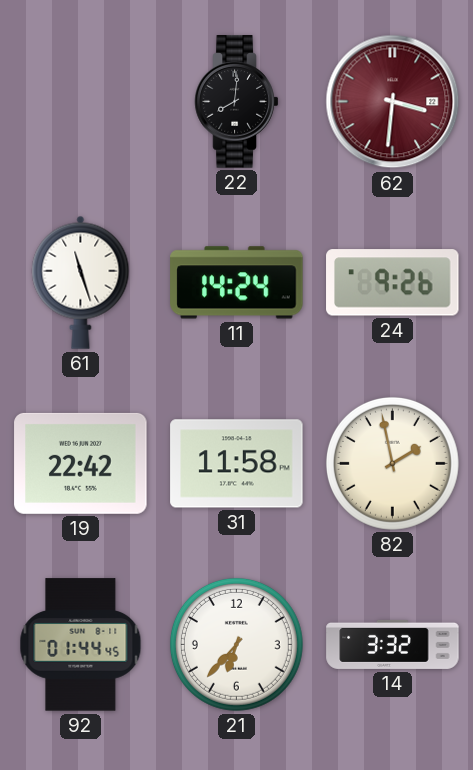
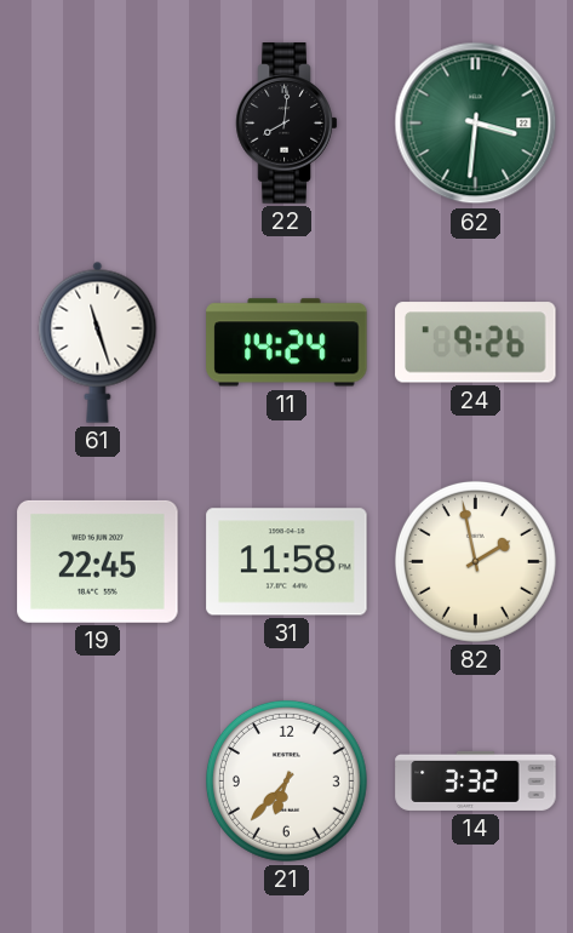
62 dial: burgundy -> green
19: 22:42 -> 22:45
92: 01:44 -> none
